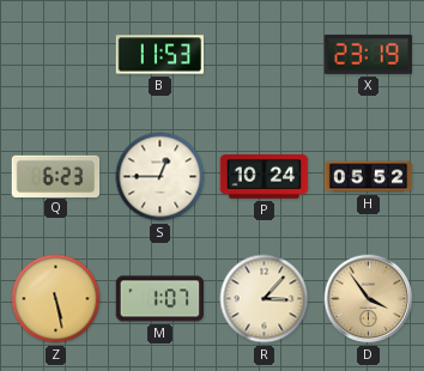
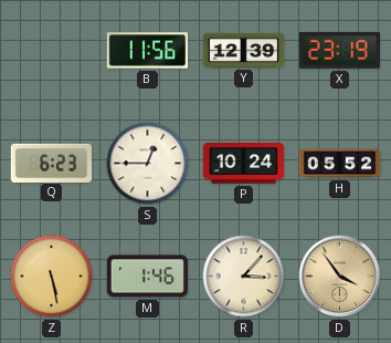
B: 11:53 -> 11:56
Y: none -> 12:39
M: 1:07 -> 1:46
